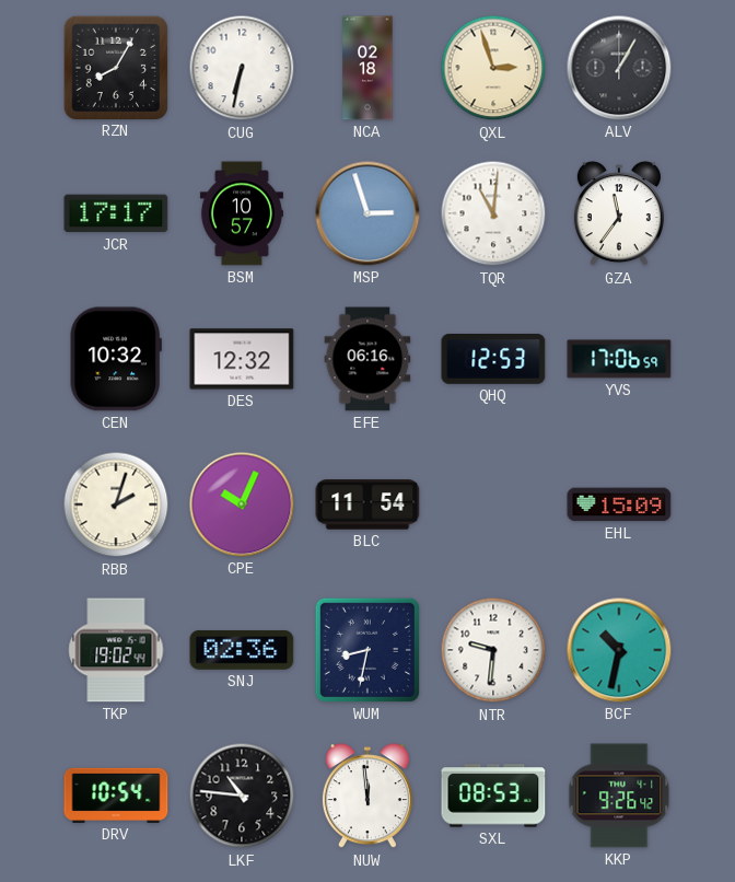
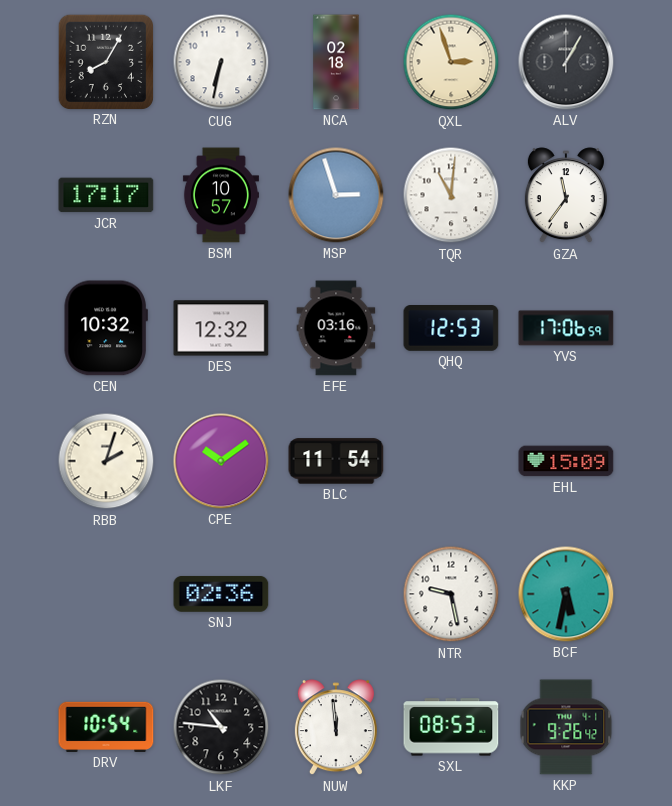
EFE: 06:16 -> 03:16
CPE: 10:04 -> 10:09
TKP: 19:02 -> none
WUM: 8:32 -> none
NTR: 9:31 -> 9:28
BCF: 10:32 -> 5:32
